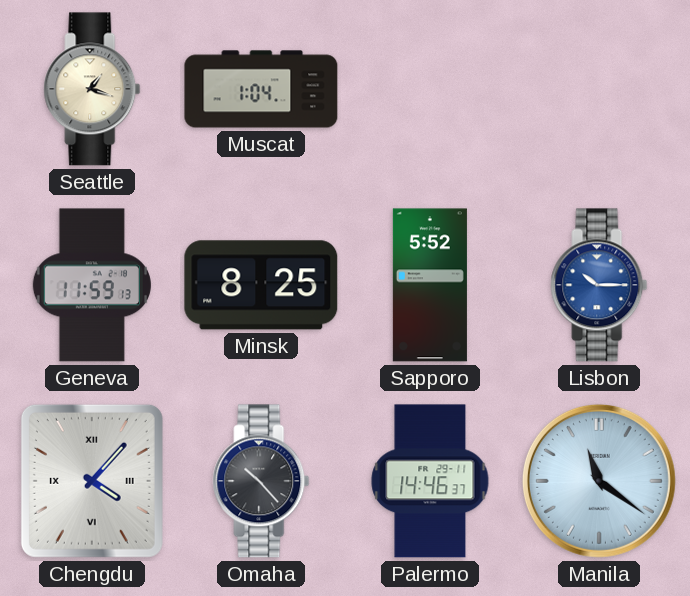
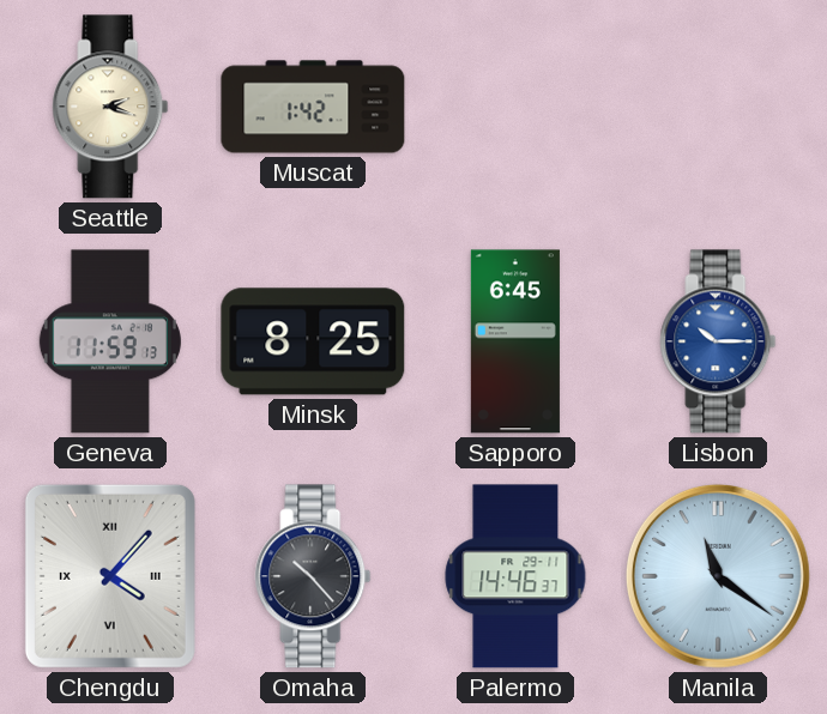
Seattle: 1:18 -> 2:18
Muscat: 1:04 -> 1:42
Sapporo: 5:52 -> 6:45
